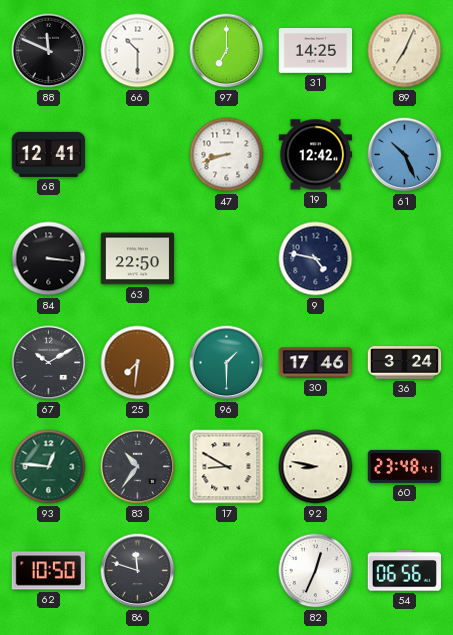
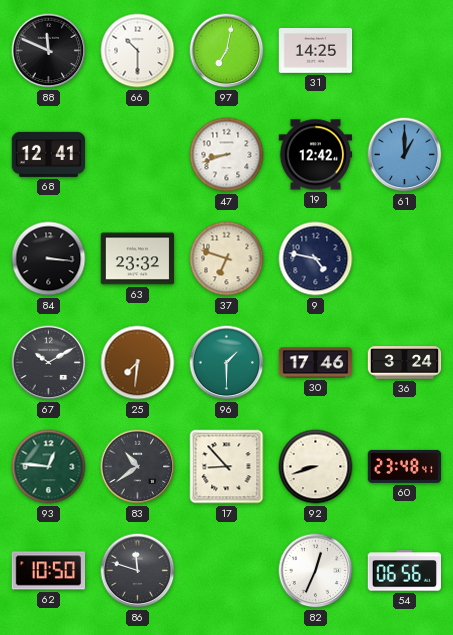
97: 7:00 -> 7:02
89: 7:04 -> none
61: 10:26 -> 1:00
63: 22:50 -> 23:32
37: none -> 6:48
83: 10:36 -> 10:39
17: 8:50 -> 8:53
92: 8:47 -> 8:42
